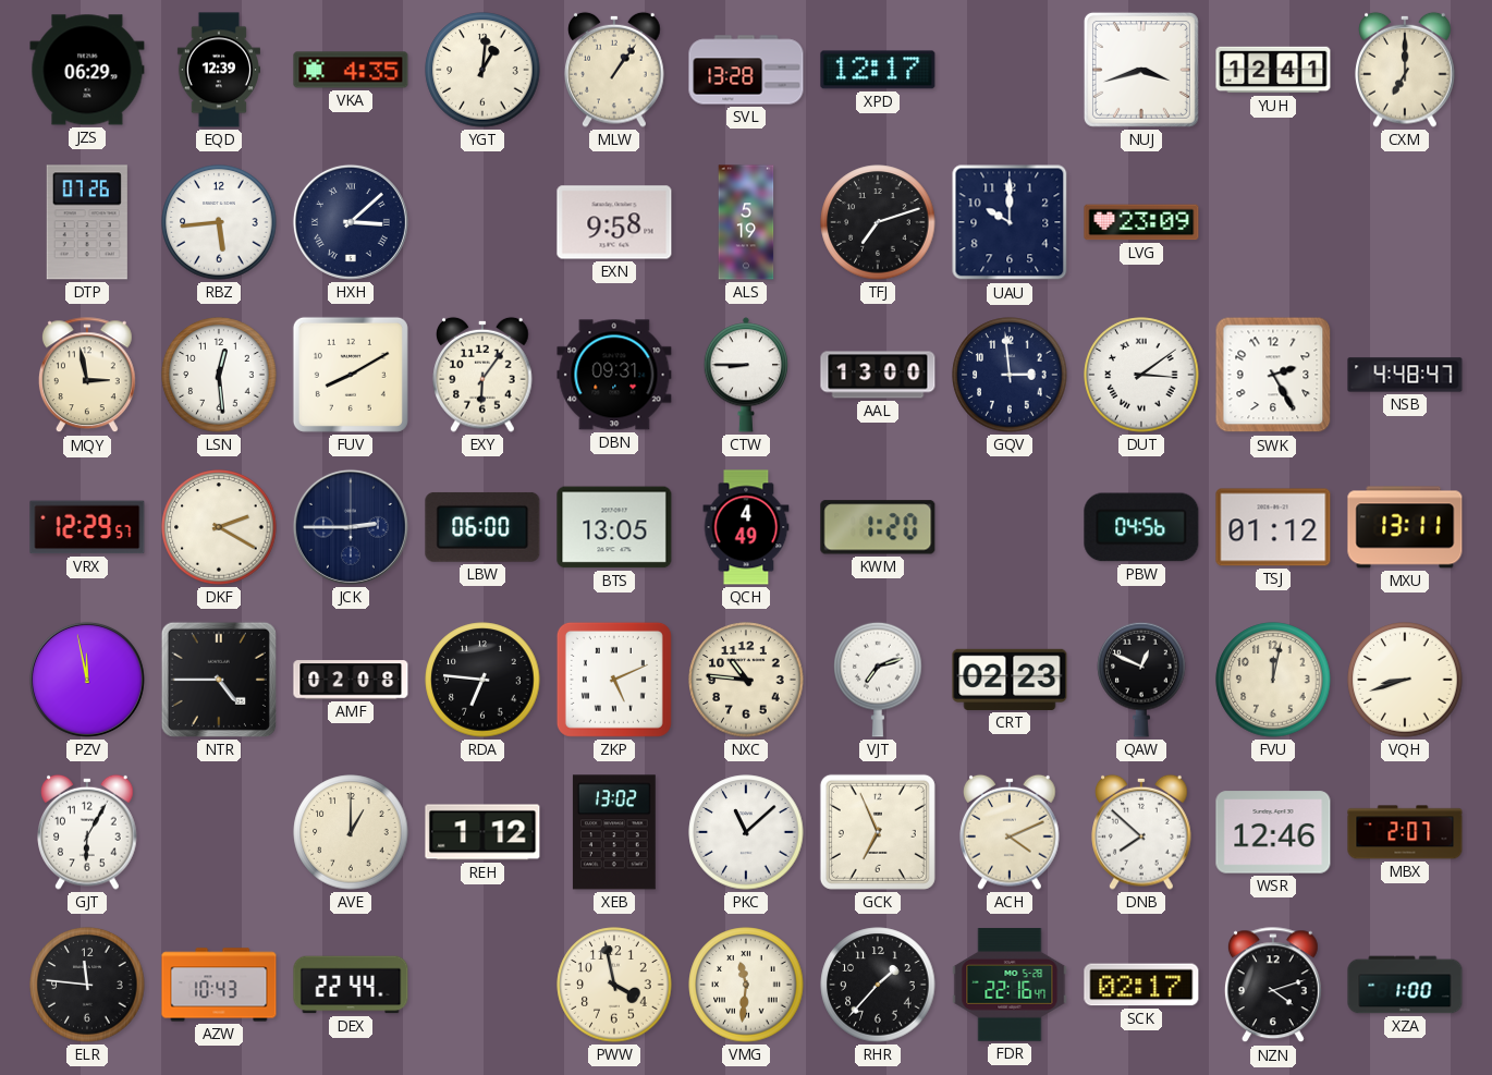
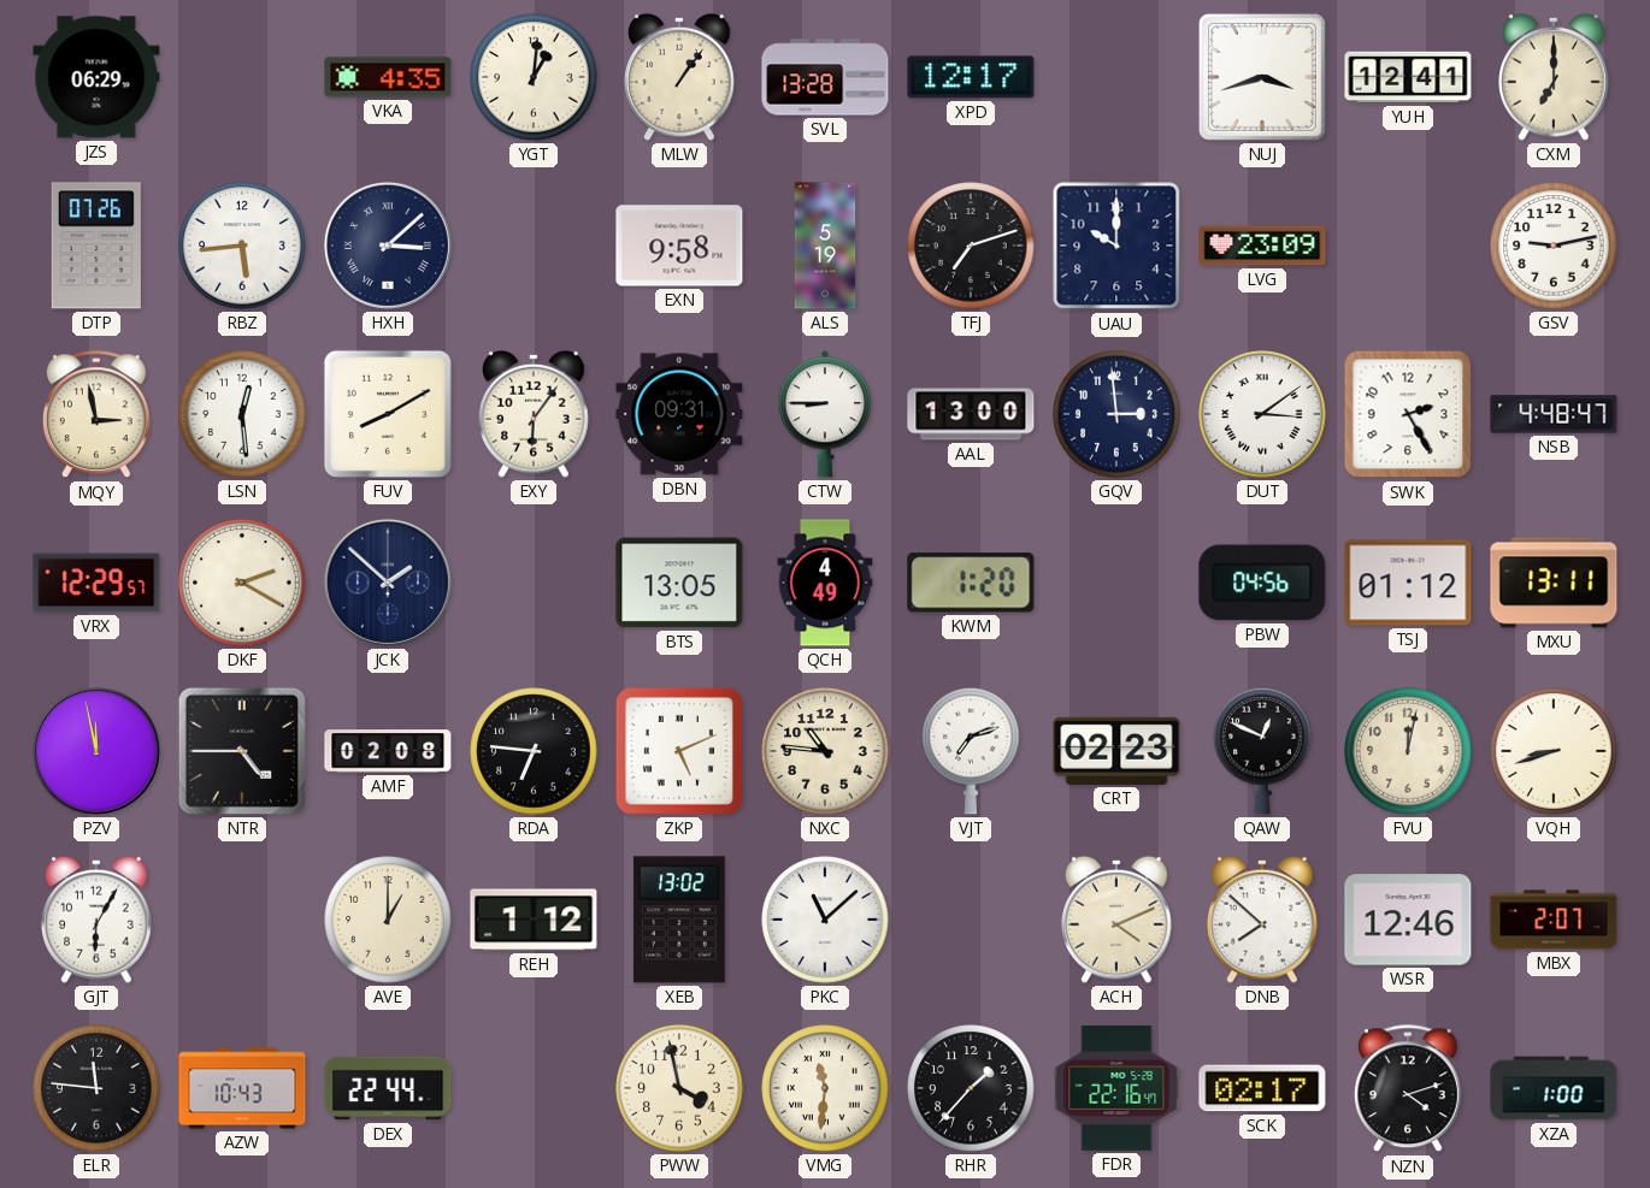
EQD: 12:39 -> none
GSV: none -> 9:13
JCK: 2:45 -> 1:52
LBW: 06:00 -> none
GCK: 6:56 -> none
